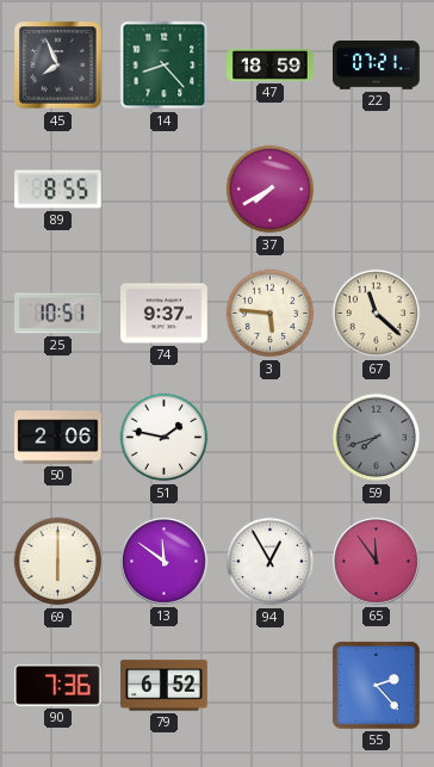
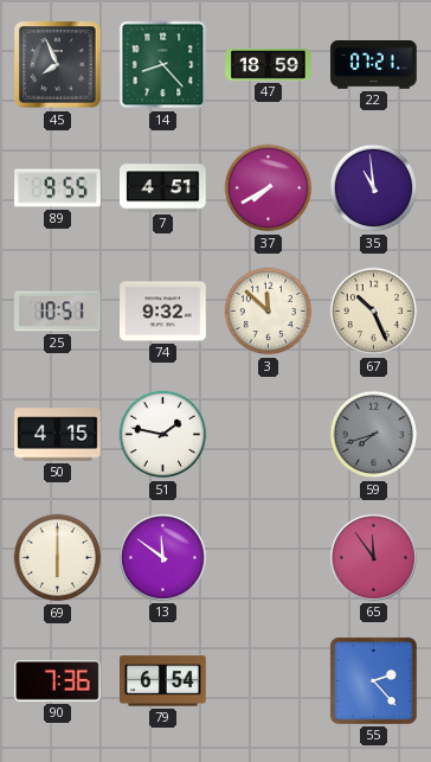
89: 8:55 -> 9:55
7: none -> 4:51
35: none -> 10:59
74: 9:37 -> 9:32
3: 5:46 -> 11:52
67: 11:22 -> 10:26
50: 2:06 -> 4:15
94: 12:55 -> none
79: 6:52 -> 6:54
